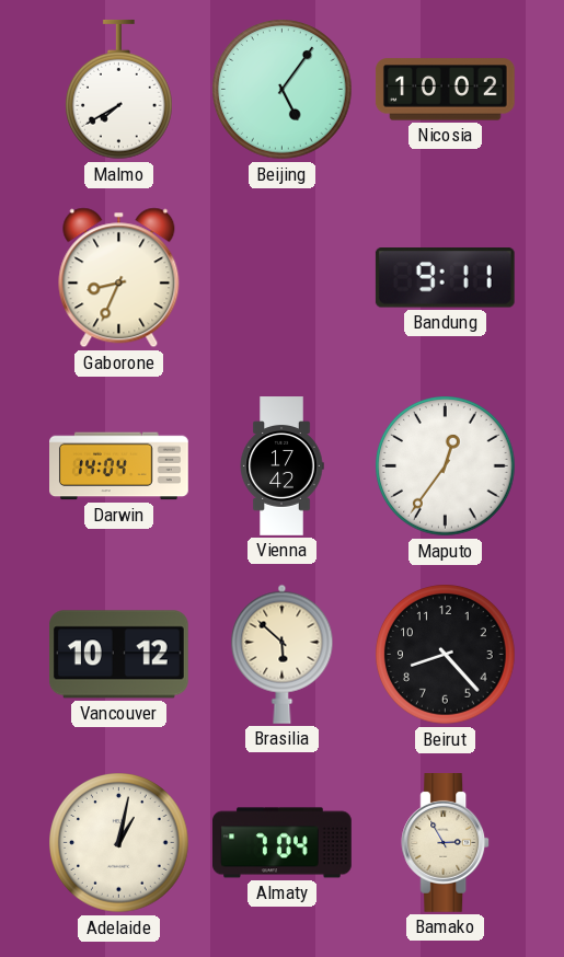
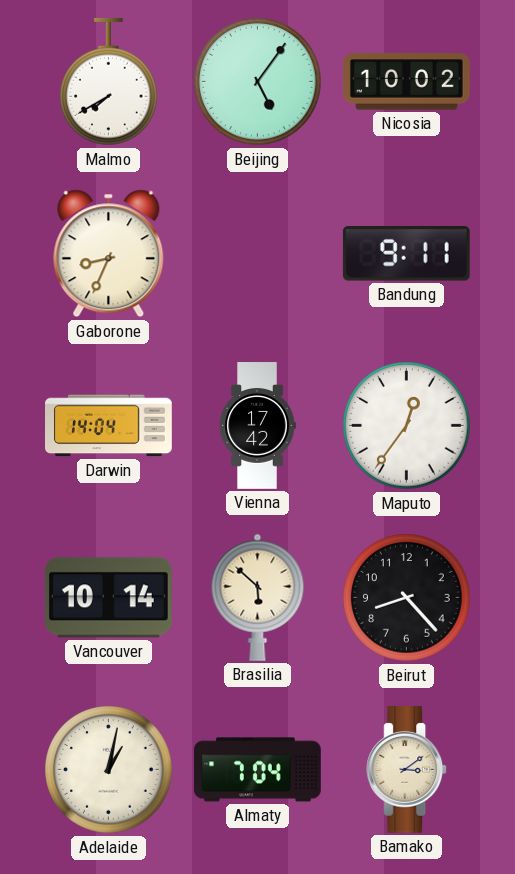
Vancouver: 10:12 -> 10:14
Bamako: 2:55 -> 3:09
